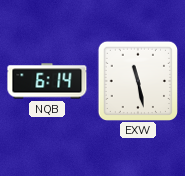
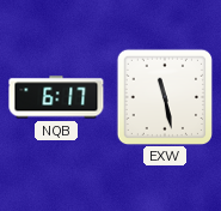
NQB: 6:14 -> 6:17
